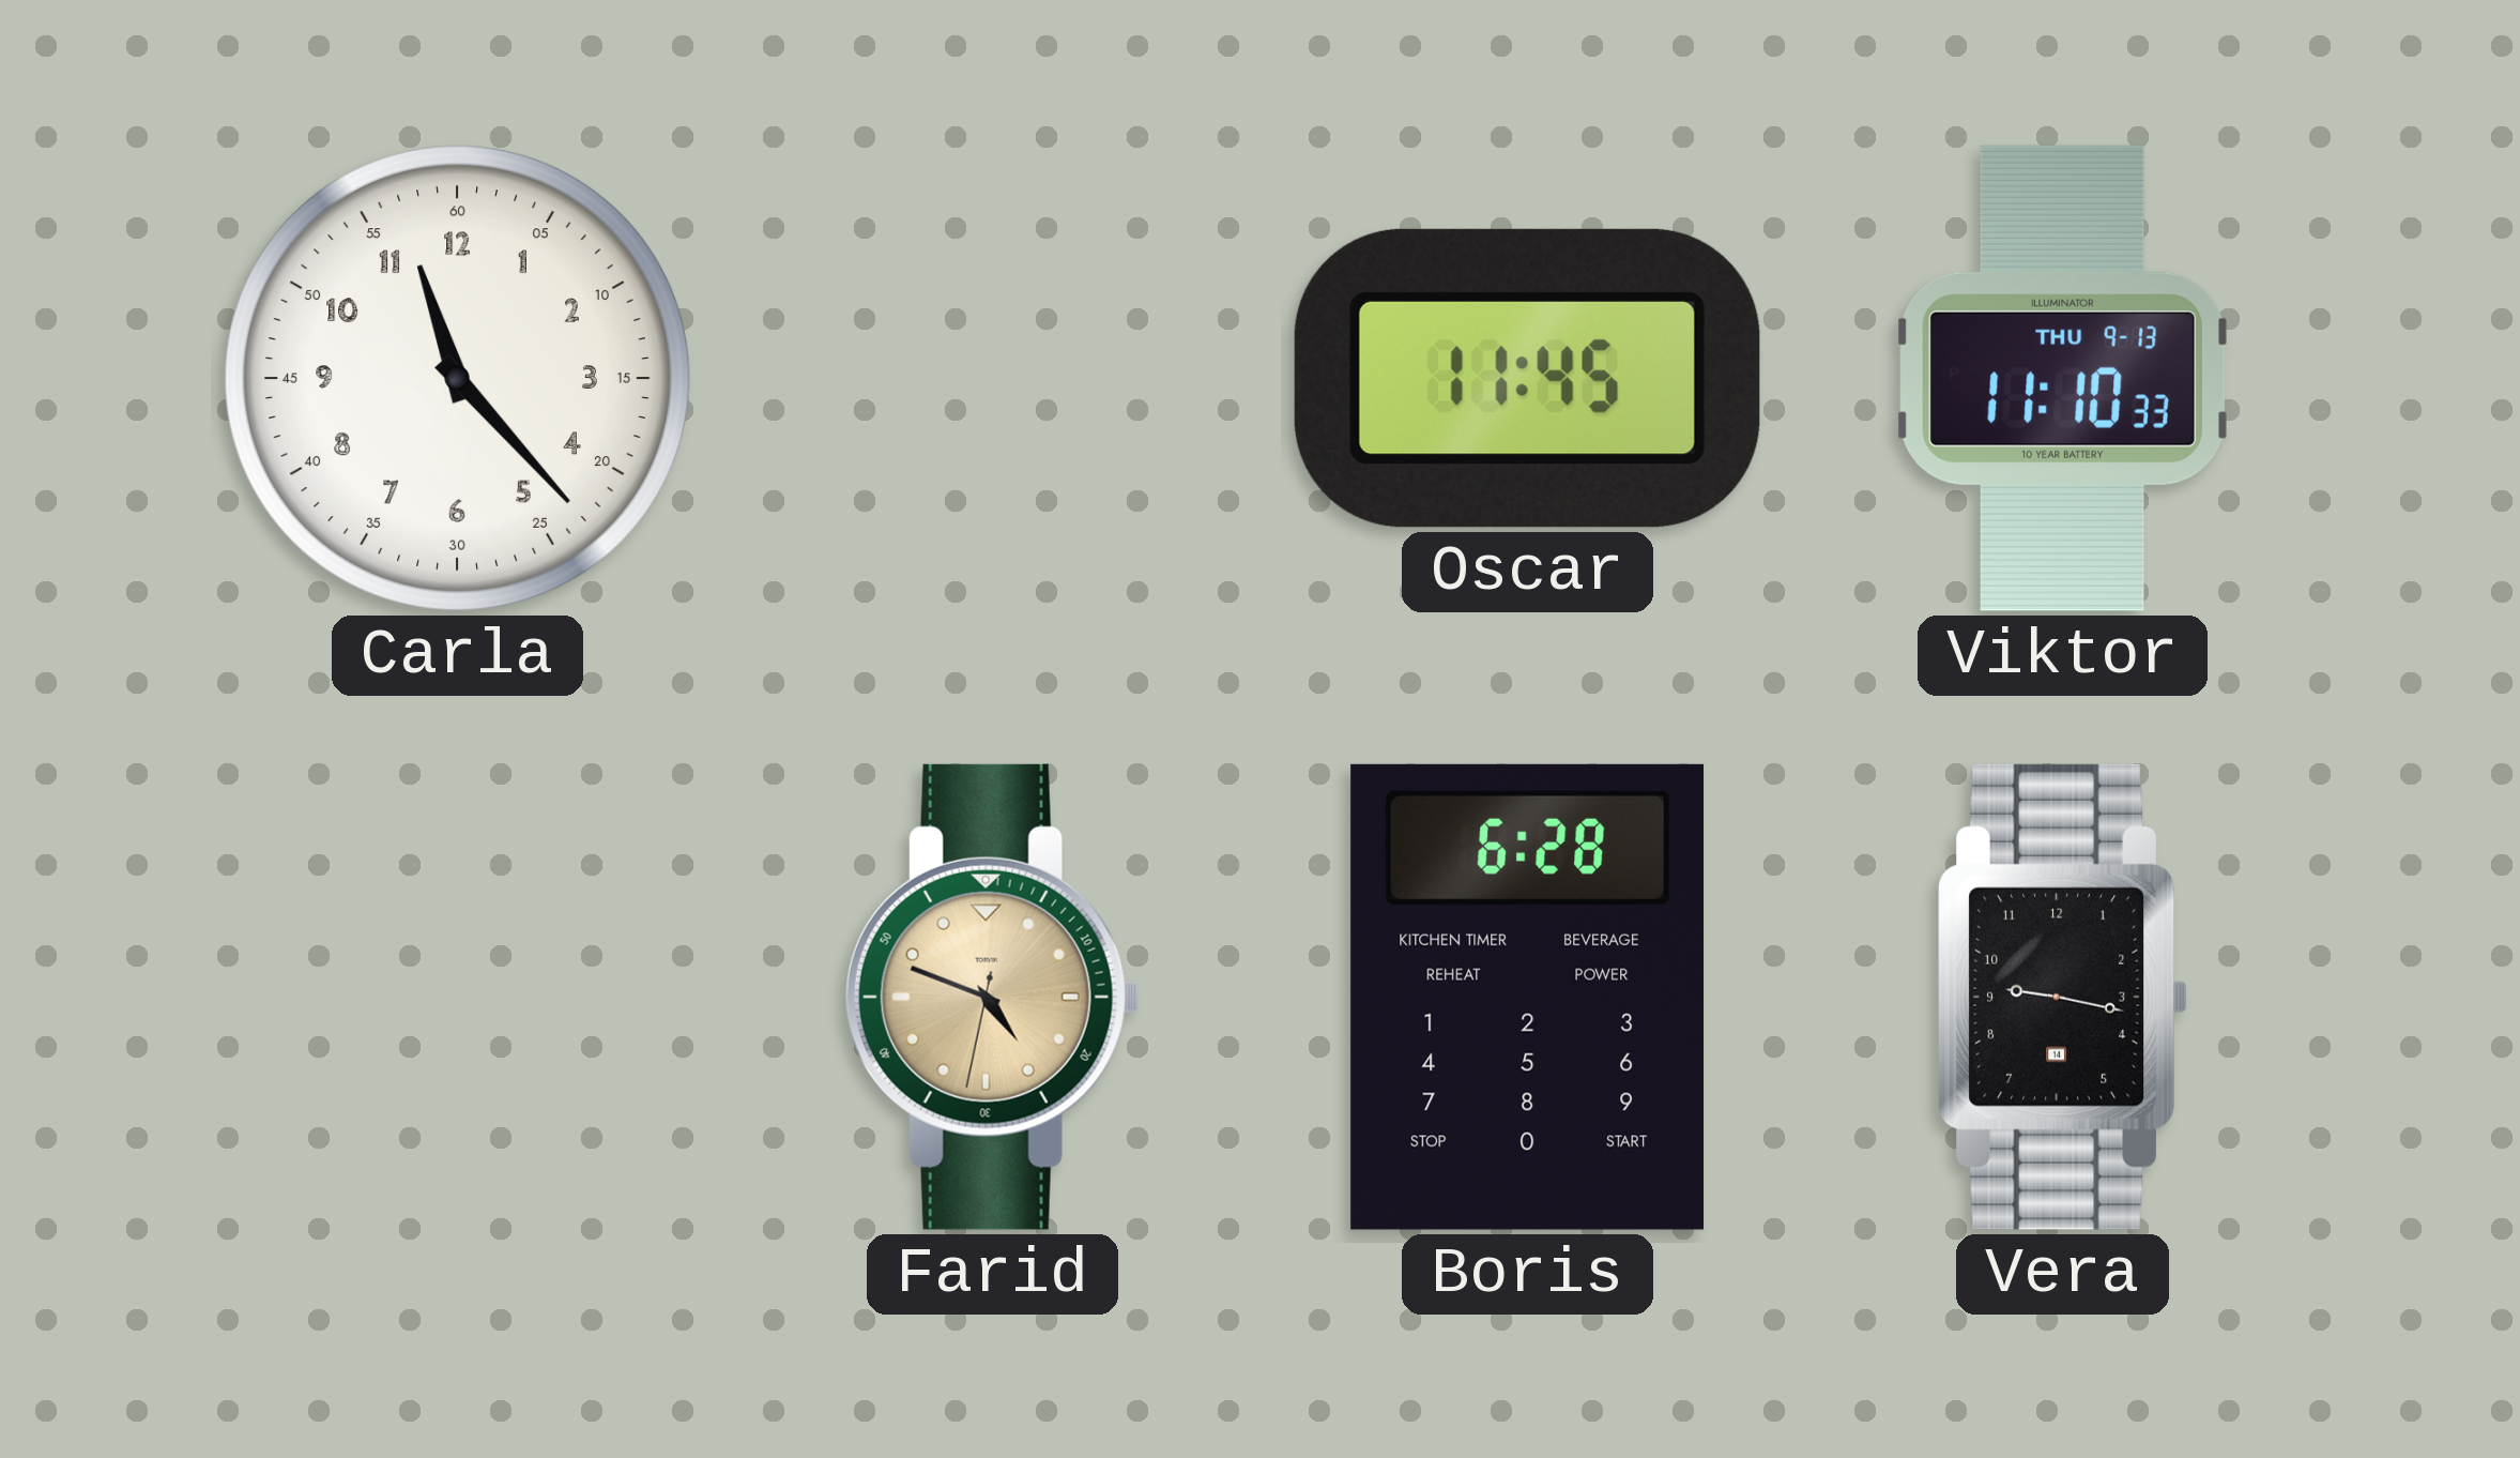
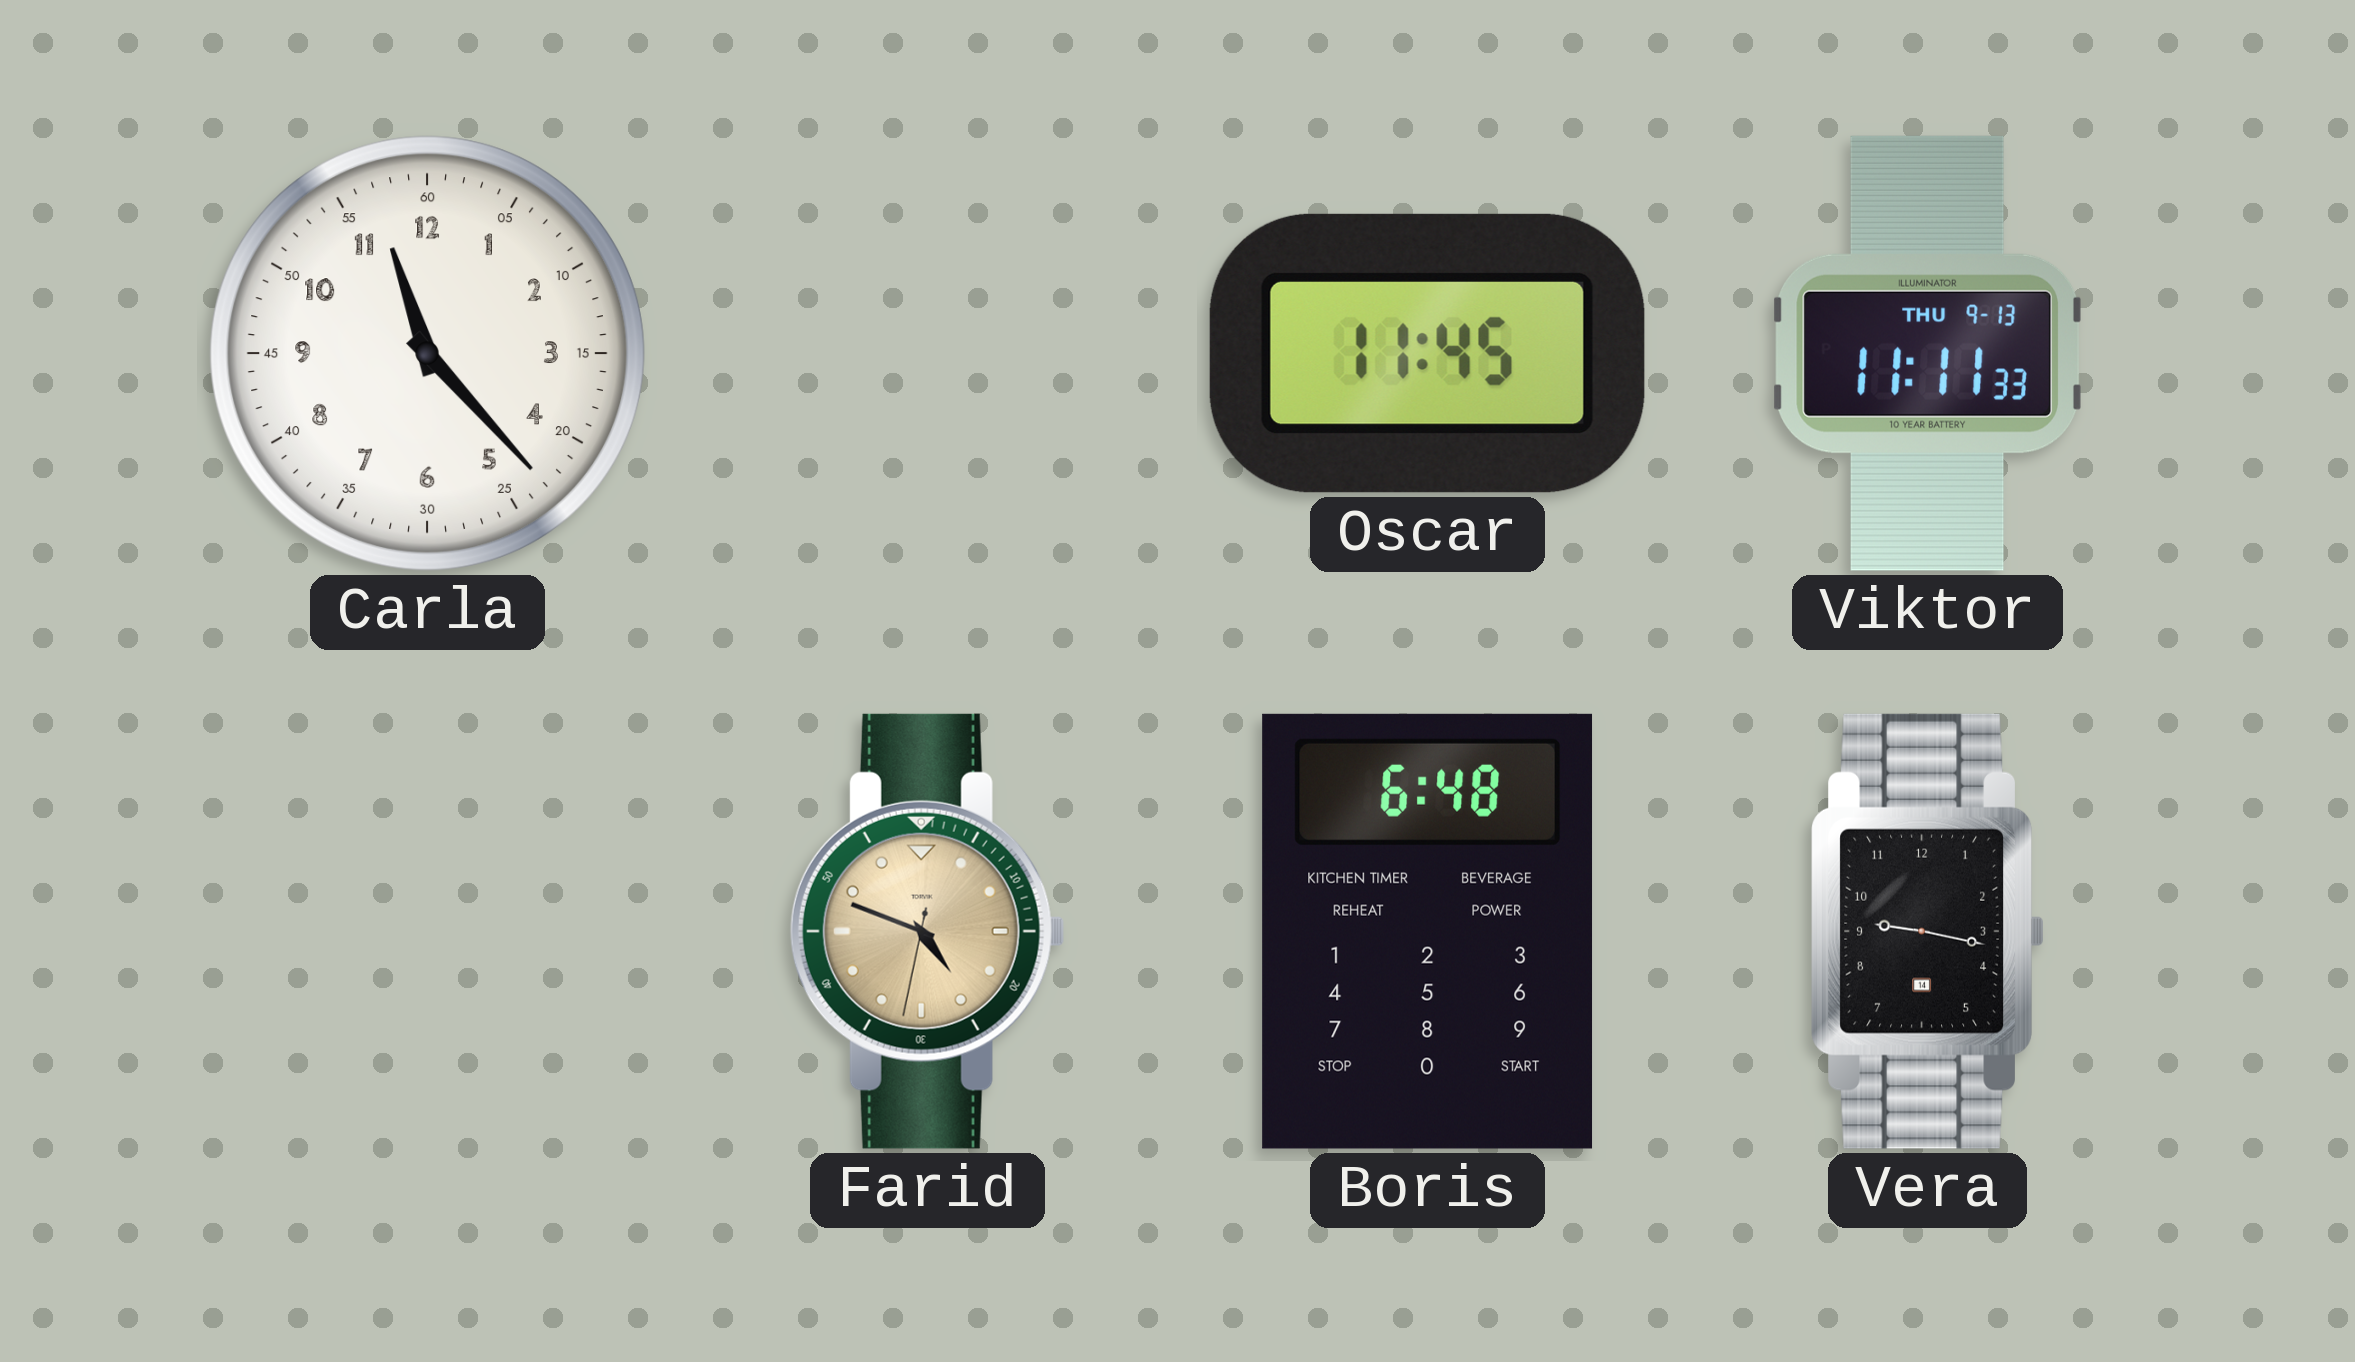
Viktor: 11:10 -> 11:11
Boris: 6:28 -> 6:48
